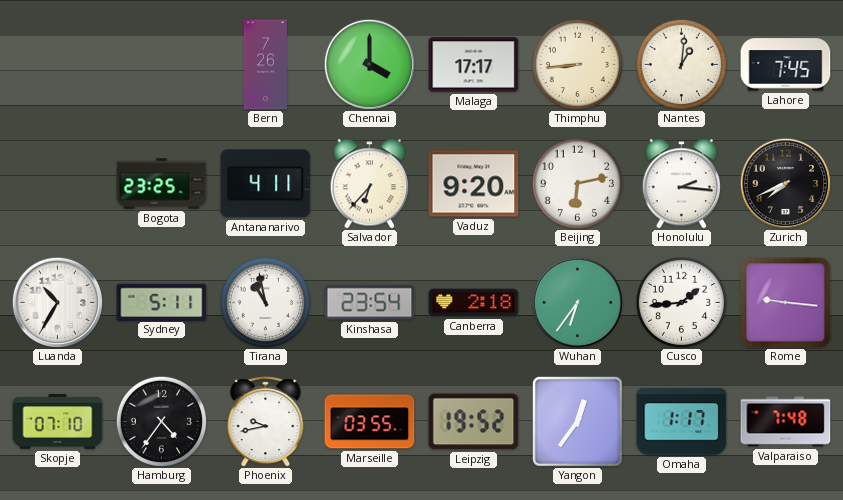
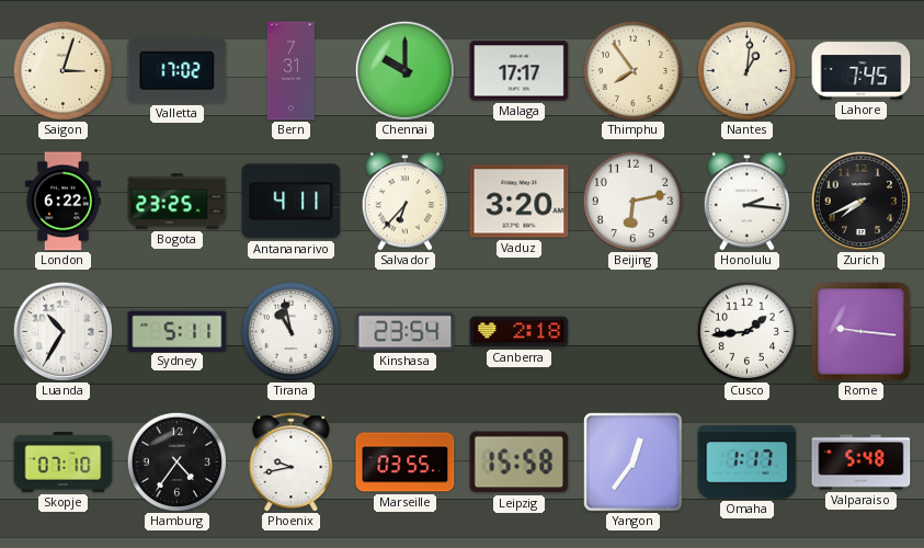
Saigon: none -> 3:03
Valletta: none -> 17:02
Bern: 7:26 -> 7:31
Chennai: 4:00 -> 10:00
Thimphu: 8:44 -> 7:54
London: none -> 6:22
Vaduz: 9:20 -> 3:20
Wuhan: 6:36 -> none
Leipzig: 19:52 -> 15:58
Valparaiso: 7:48 -> 5:48
